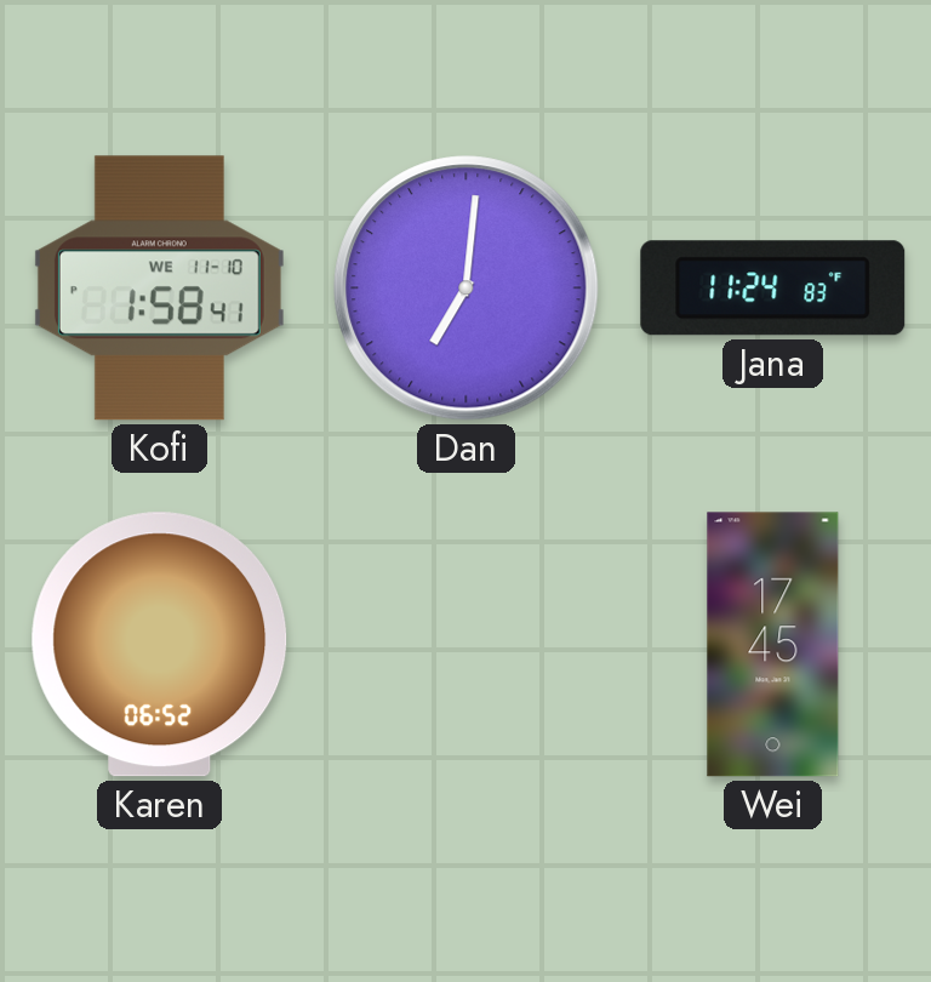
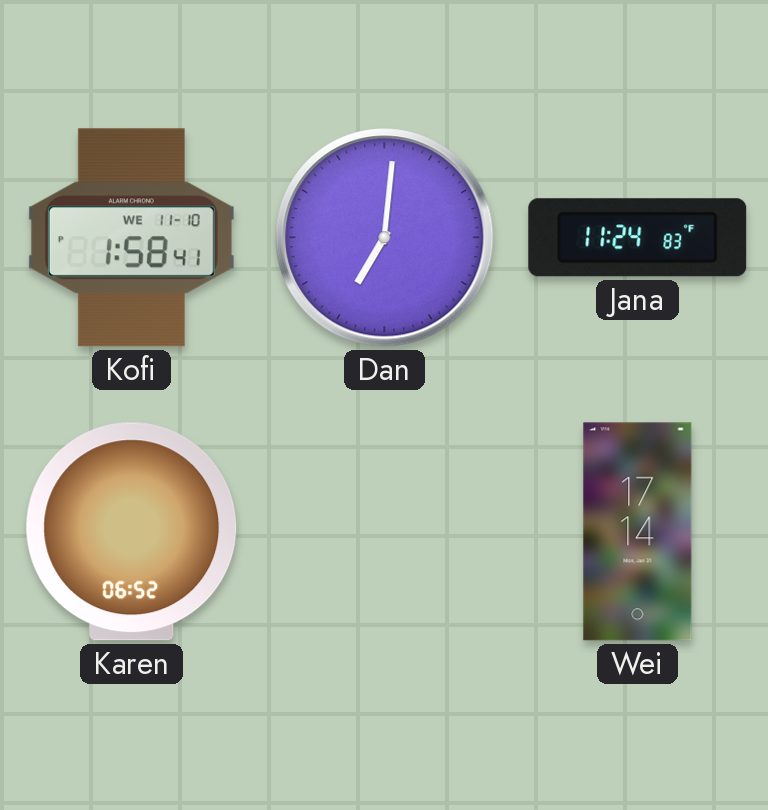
Wei: 17:45 -> 17:14
